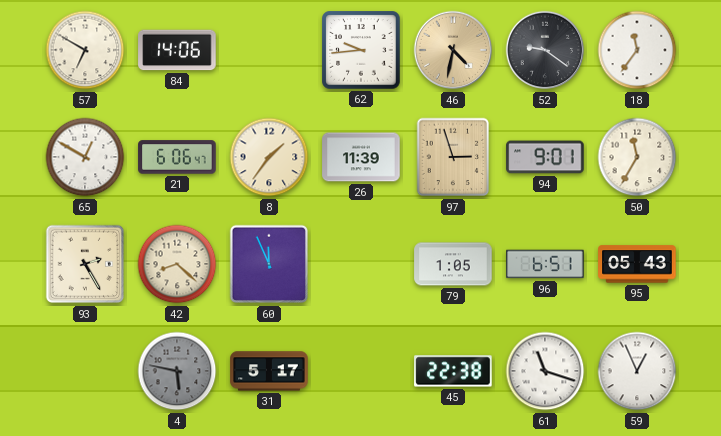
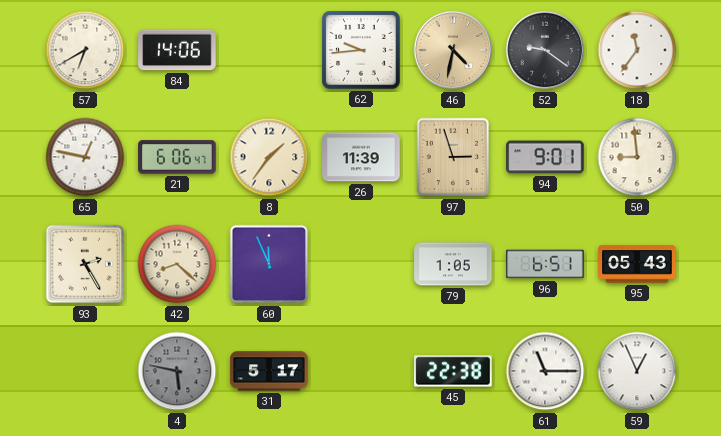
57: 6:50 -> 6:40
65: 12:50 -> 12:47
50: 11:35 -> 8:59
61: 11:18 -> 11:15
